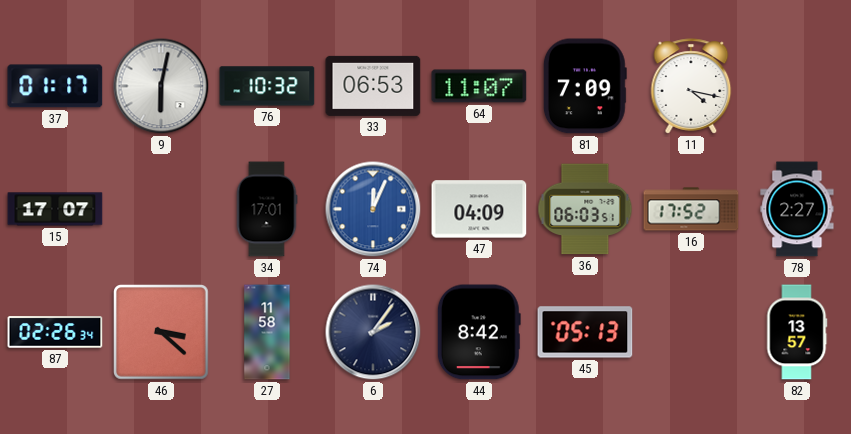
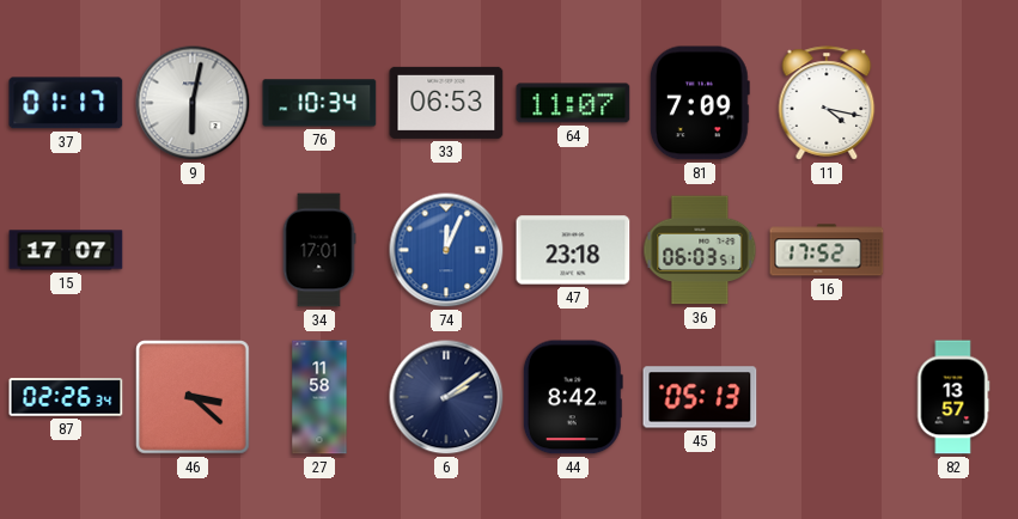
76: 10:32 -> 10:34
47: 04:09 -> 23:18
78: 2:27 -> none
6: 2:06 -> 2:09
